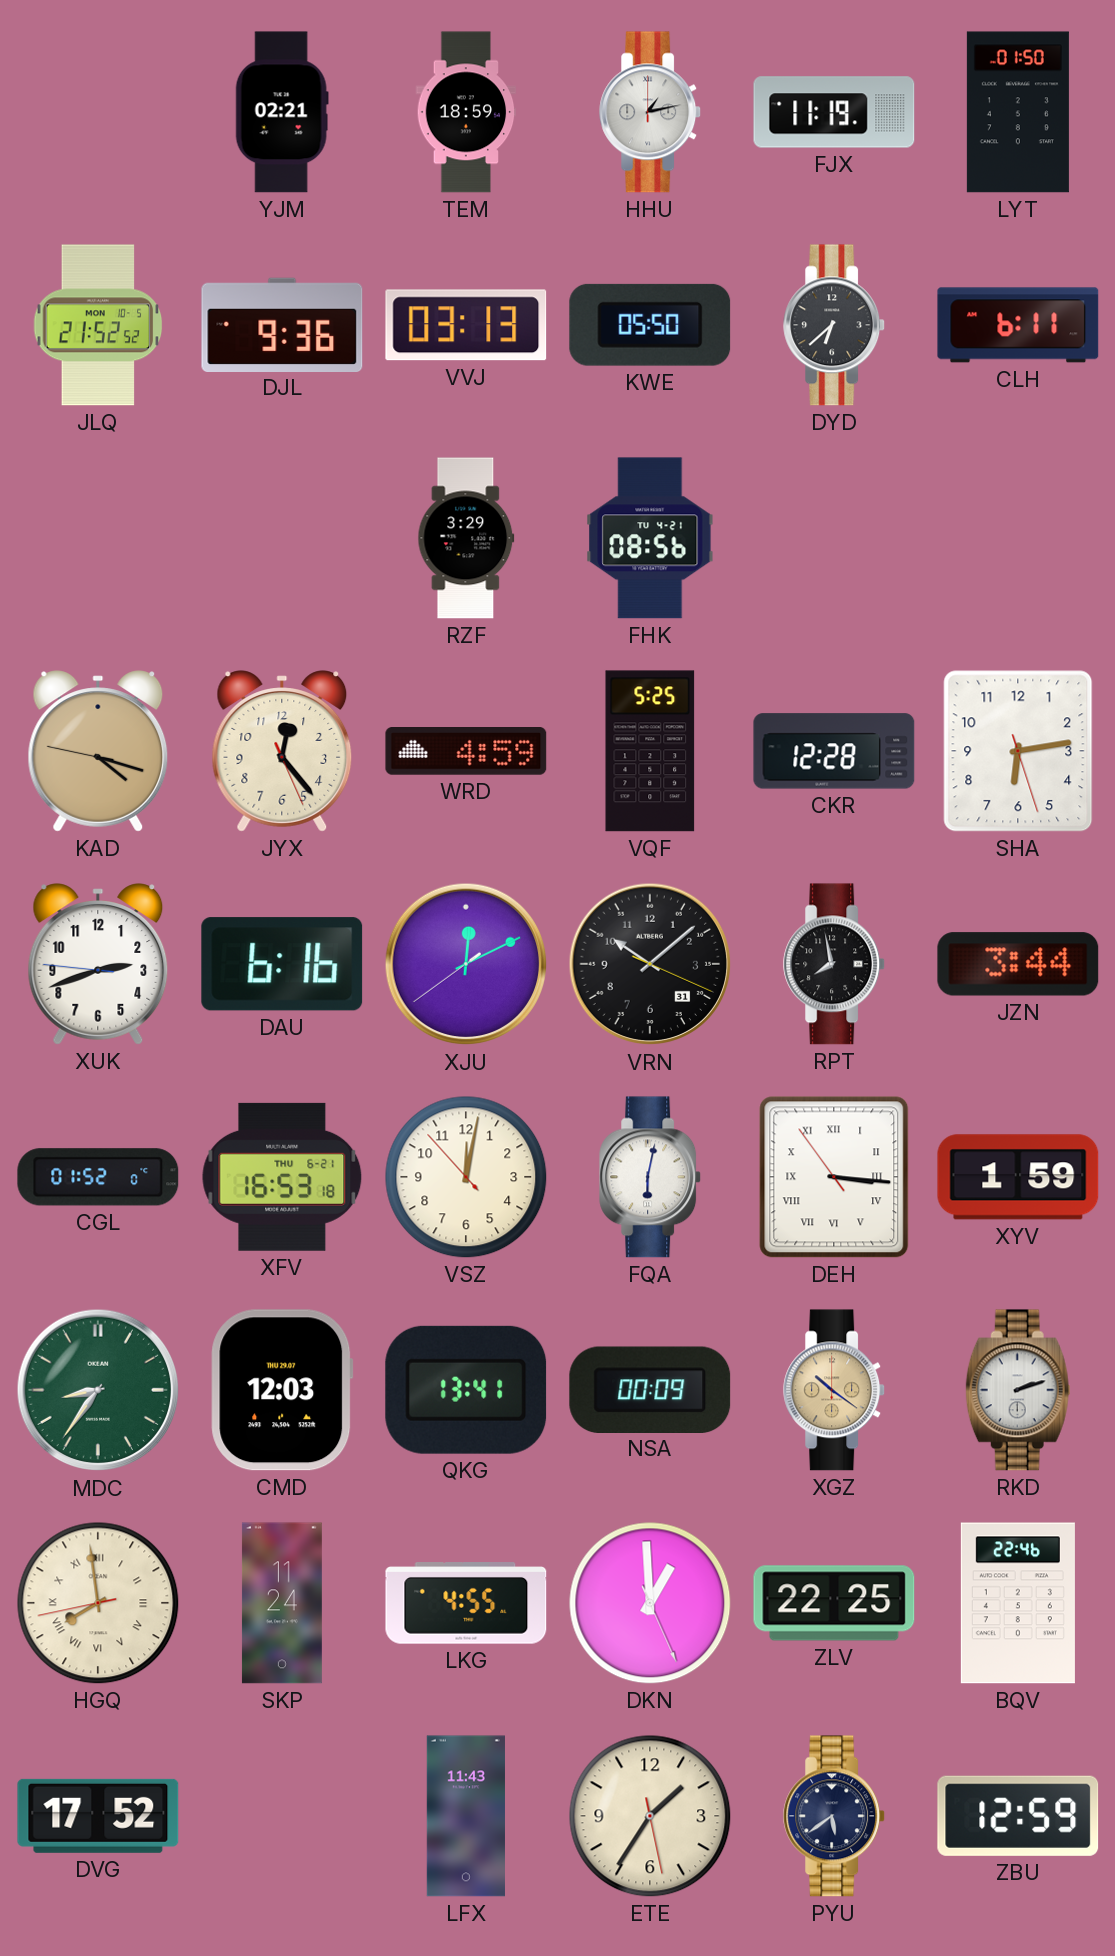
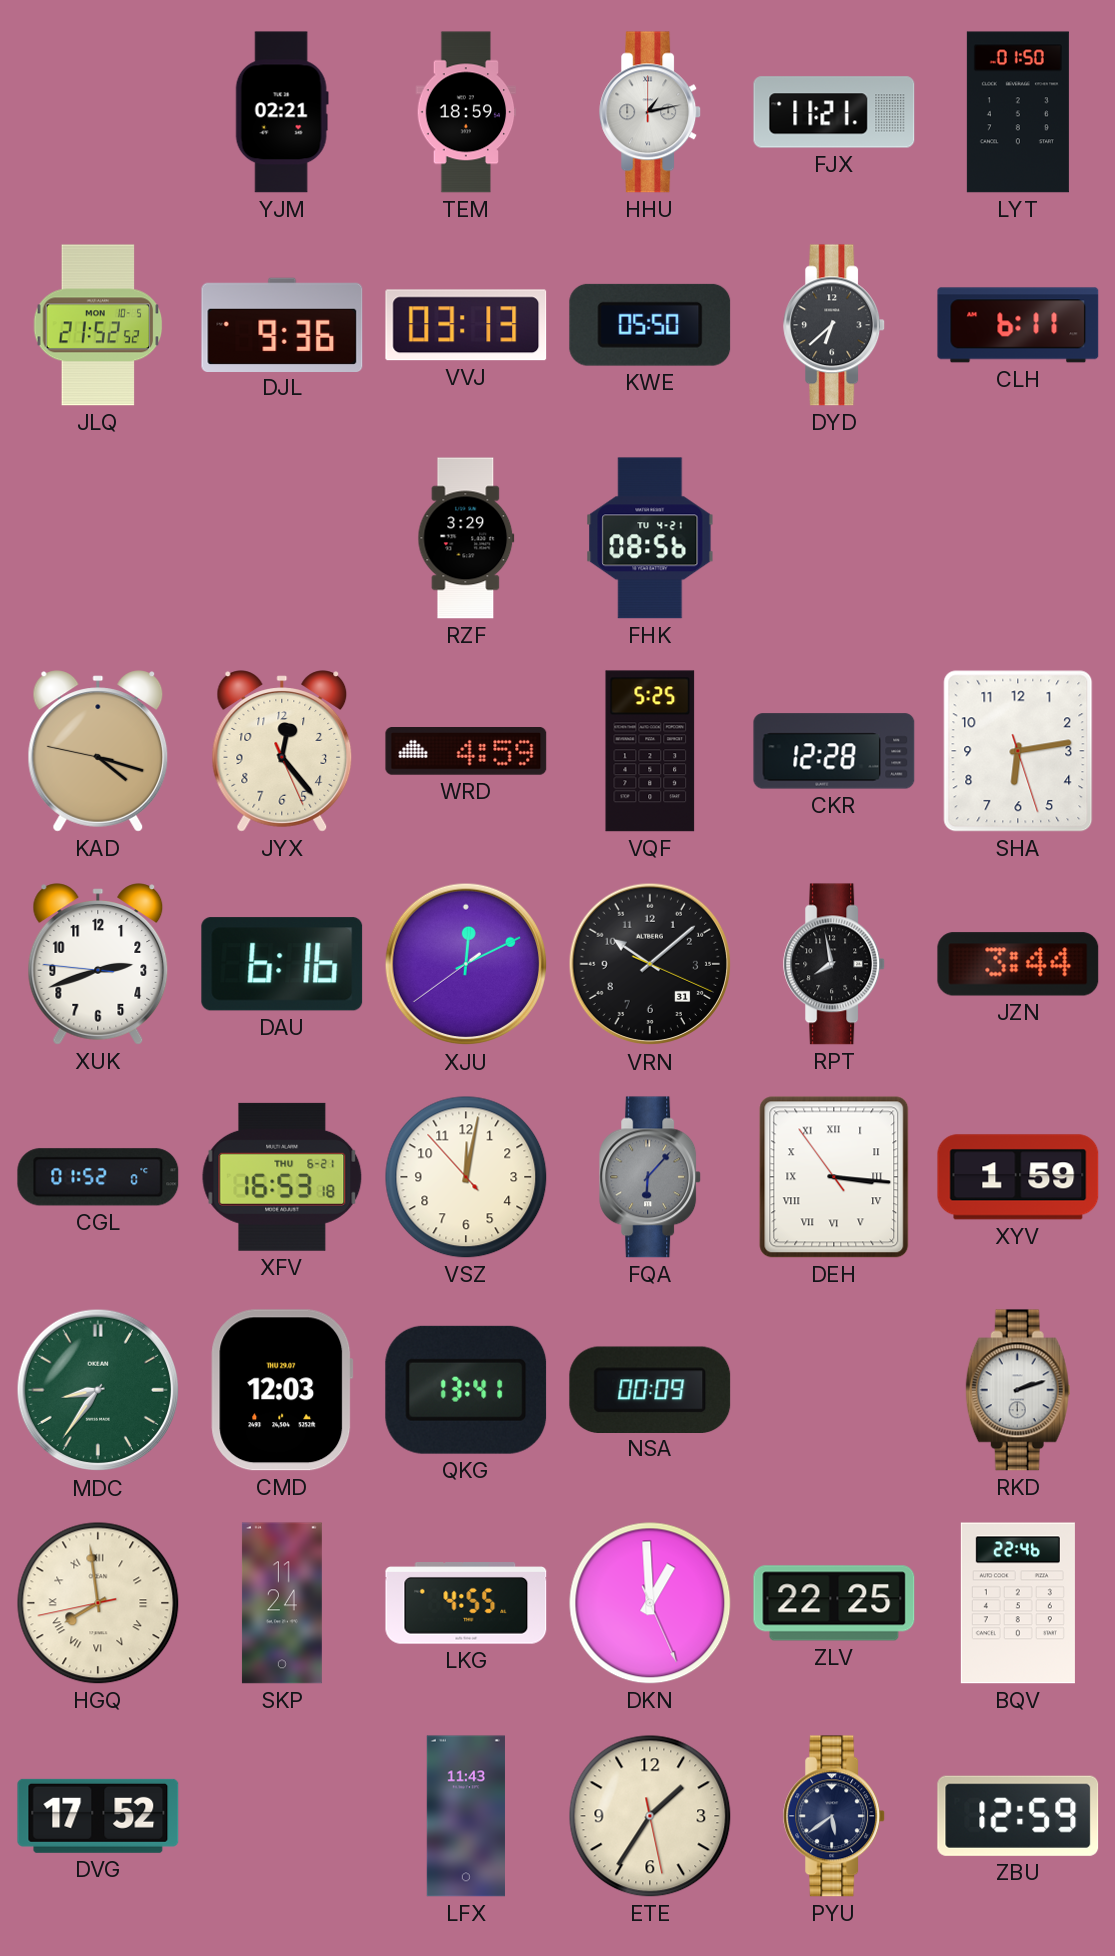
FJX: 11:19 -> 11:21
FQA: 6:02 -> 6:07
FQA dial: white -> grey
XGZ: 10:21 -> none
